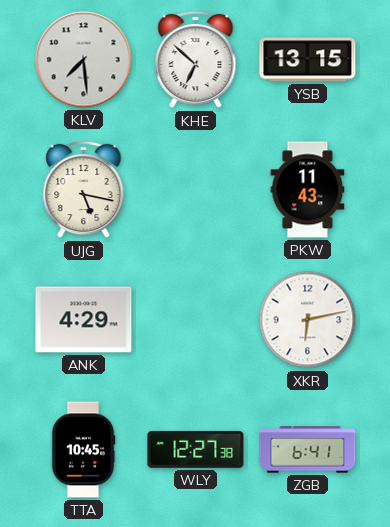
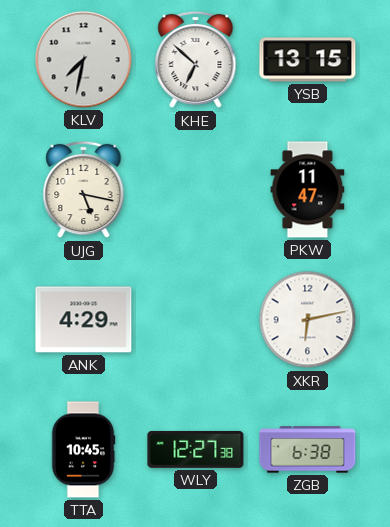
KLV: 7:29 -> 7:32
PKW: 11:43 -> 11:47
ZGB: 6:41 -> 6:38
